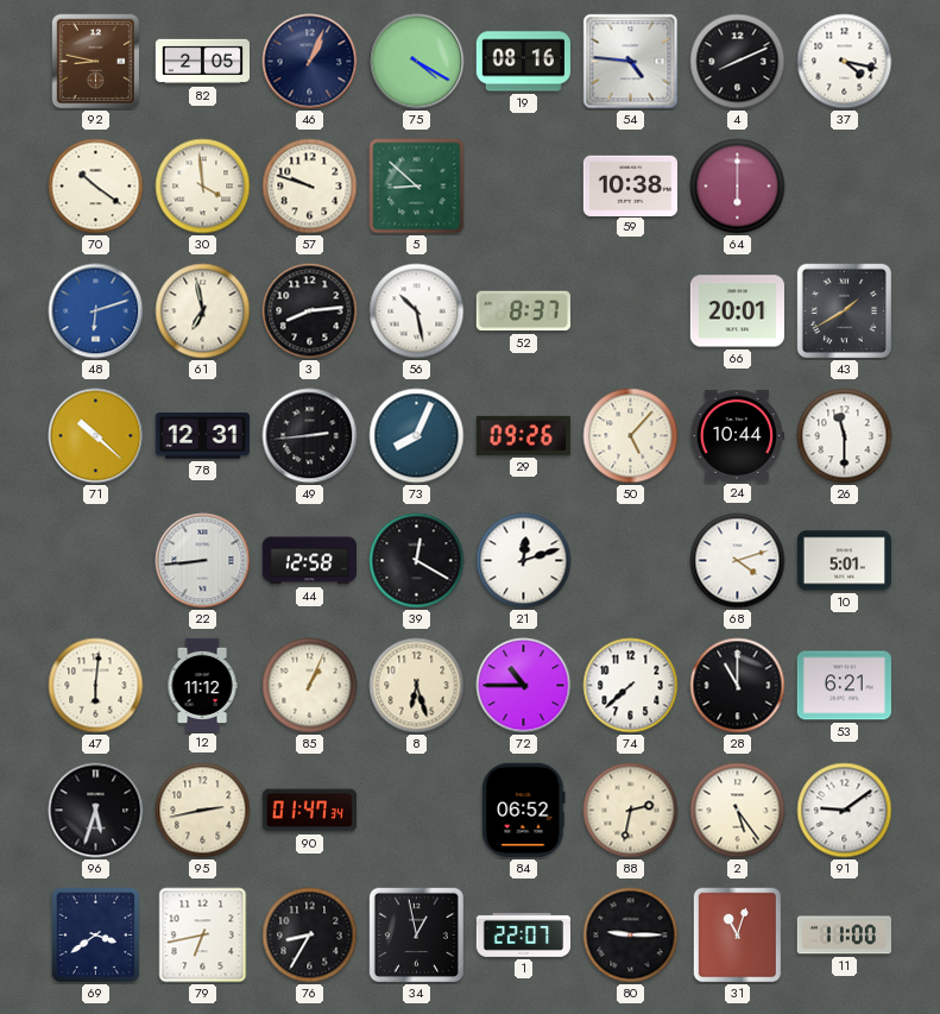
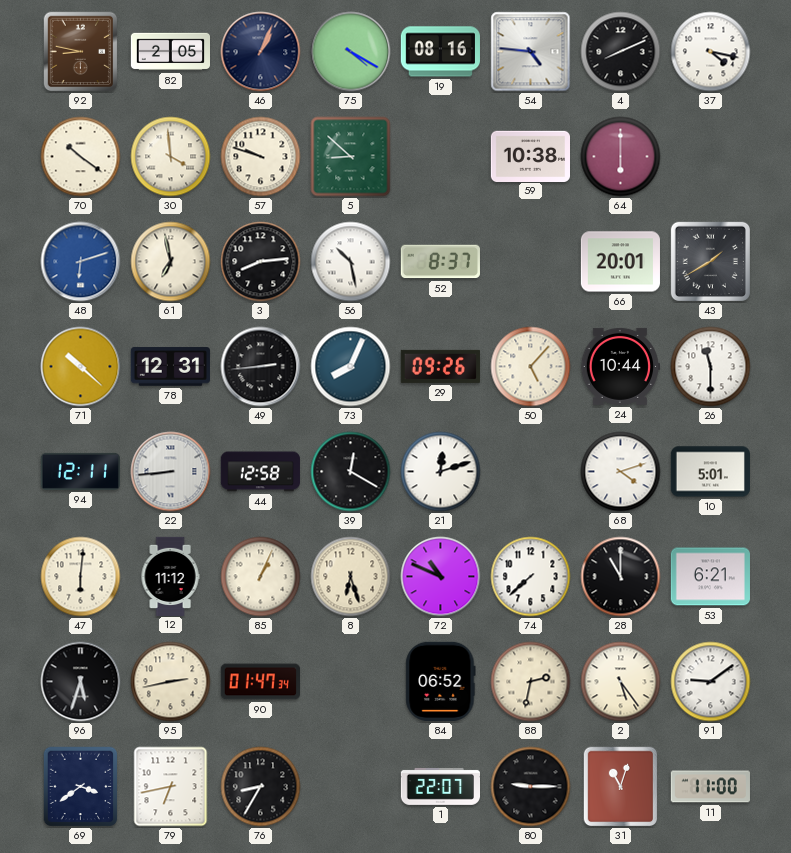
94: none -> 12:11
72: 10:45 -> 10:49
34: 12:58 -> none
